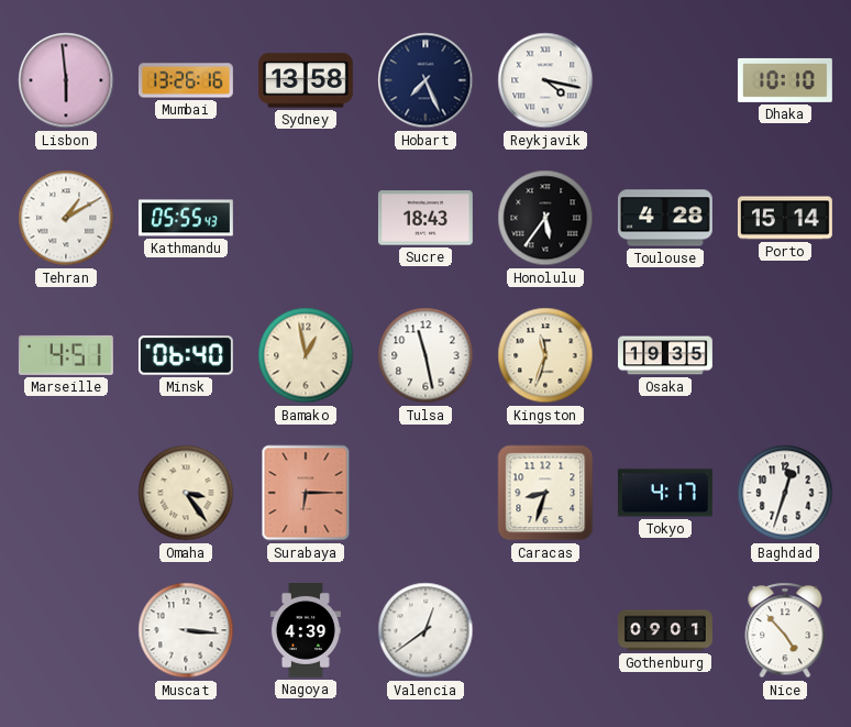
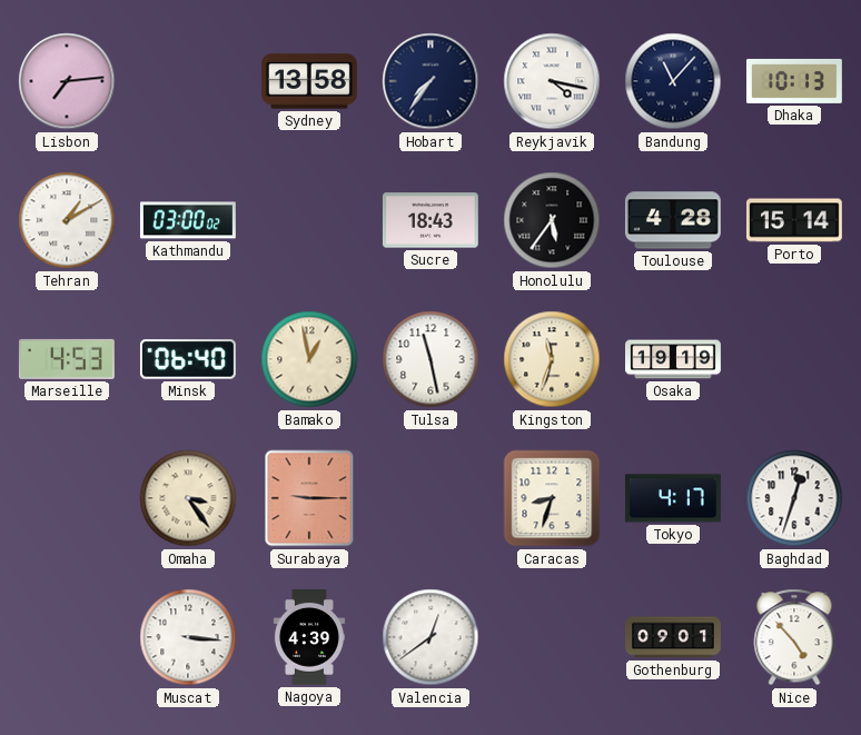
Lisbon: 5:59 -> 7:14
Mumbai: 13:26 -> none
Hobart: 7:26 -> 7:36
Bandung: none -> 11:07
Dhaka: 10:10 -> 10:13
Kathmandu: 05:55 -> 03:00
Marseille: 4:51 -> 4:53
Osaka: 19:35 -> 19:19
Surabaya: 6:15 -> 9:15
